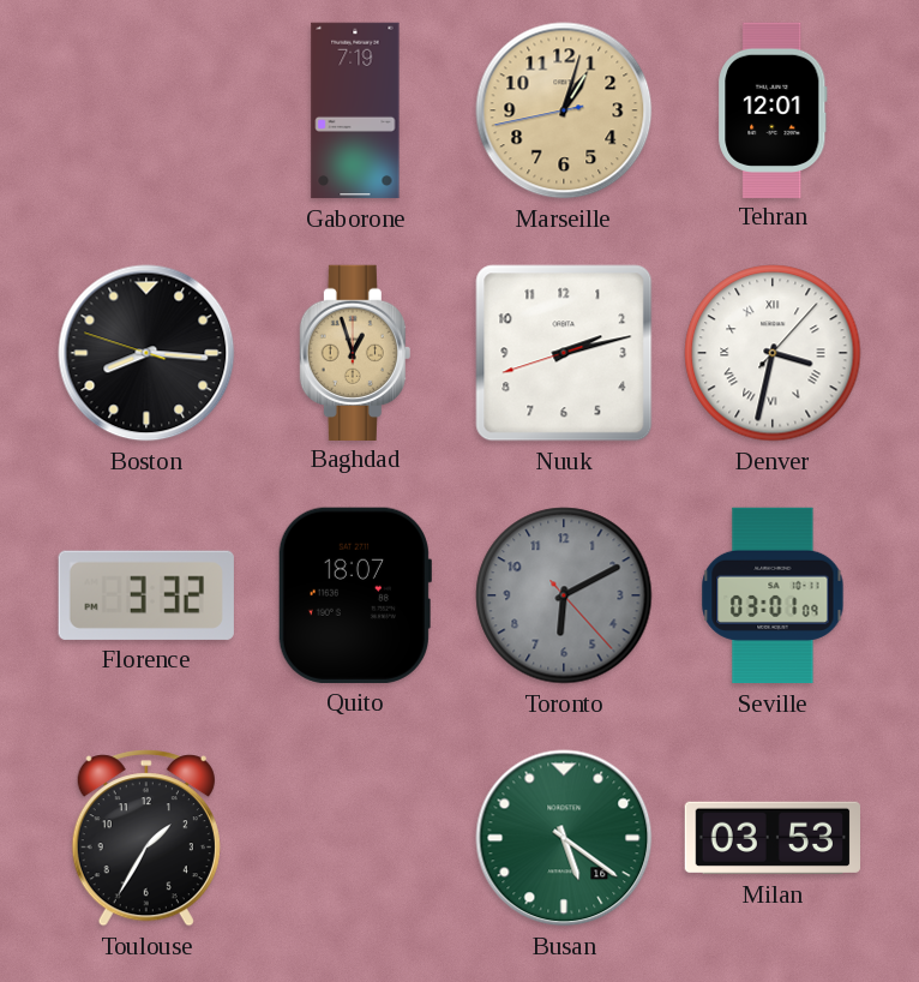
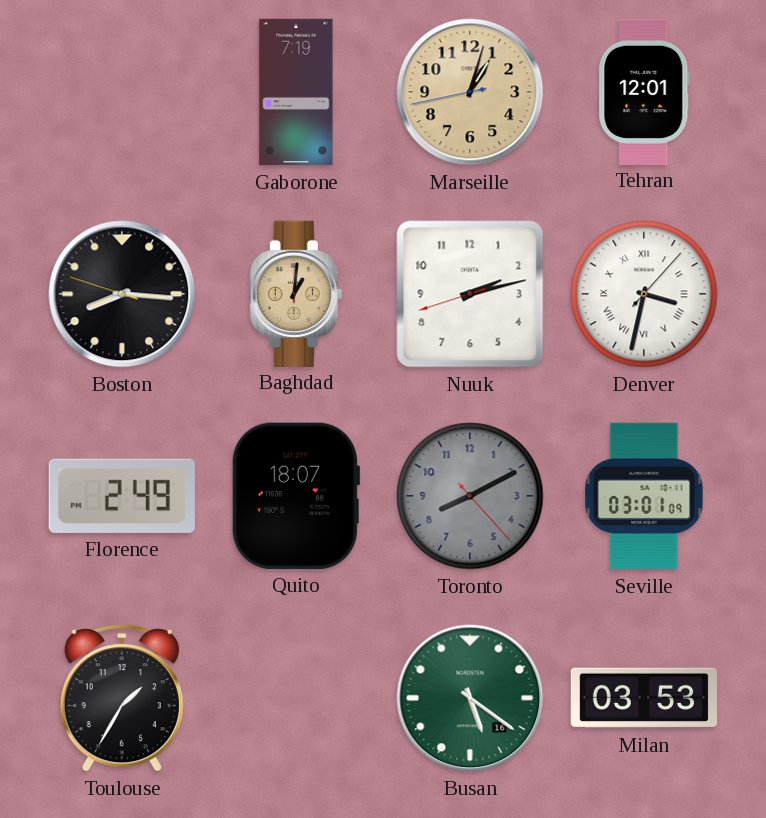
Baghdad: 12:57 -> 1:01
Florence: 3:32 -> 2:49
Toronto: 6:10 -> 8:10
